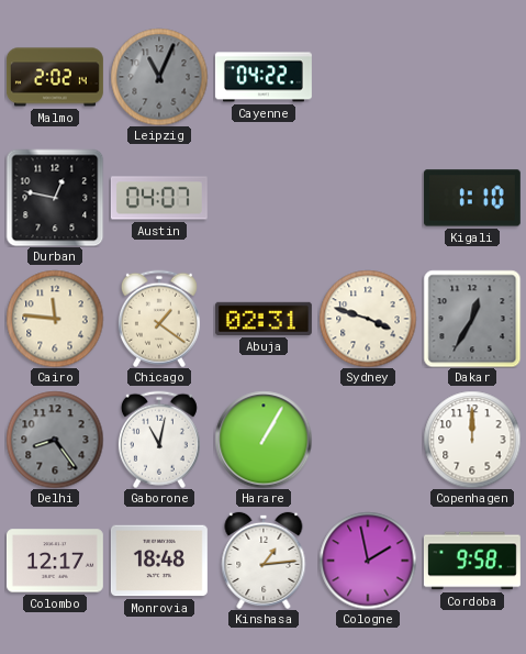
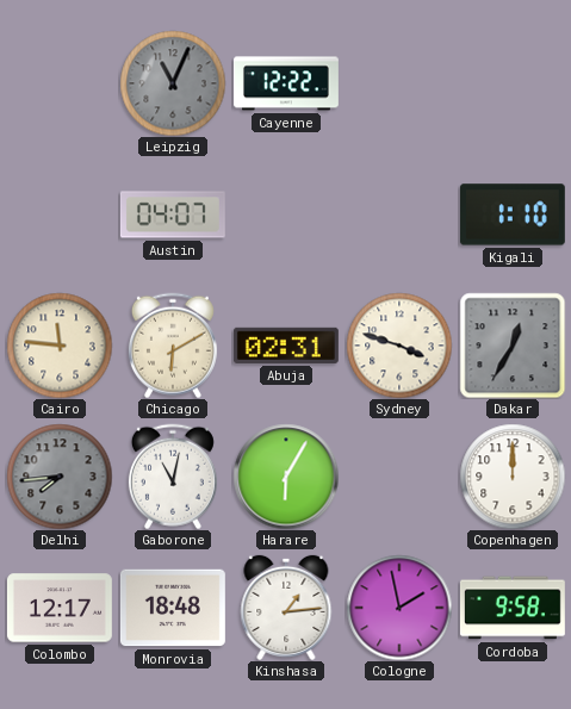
Malmo: 2:02 -> none
Cayenne: 04:22 -> 12:22
Durban: 12:47 -> none
Chicago: 1:21 -> 6:10
Delhi: 8:24 -> 7:44
Harare: 1:05 -> 6:05
